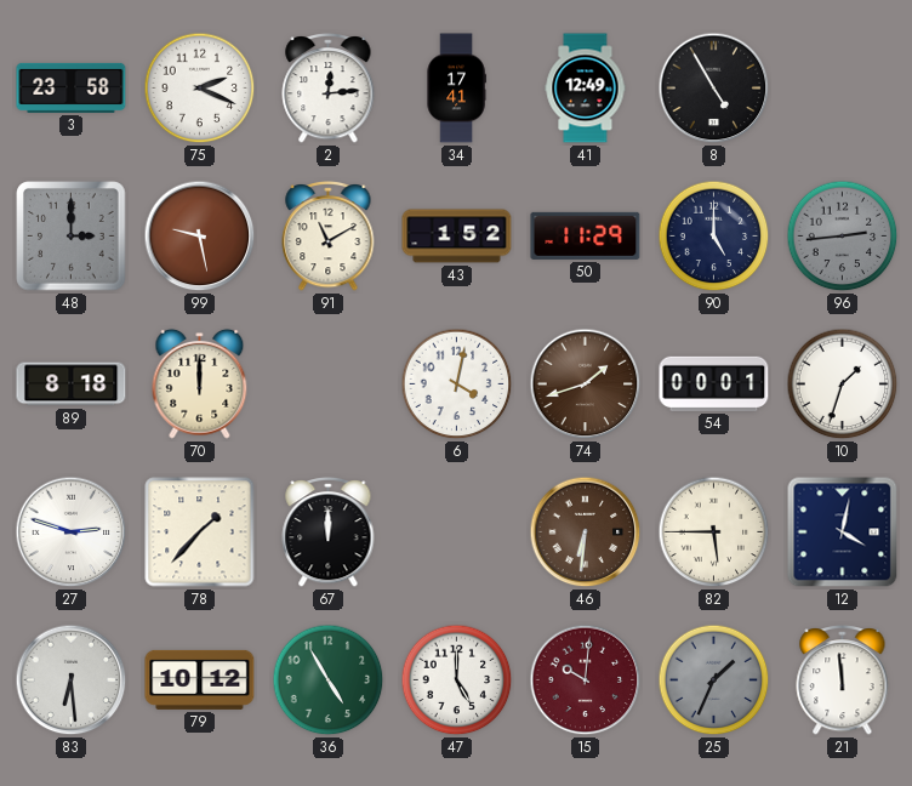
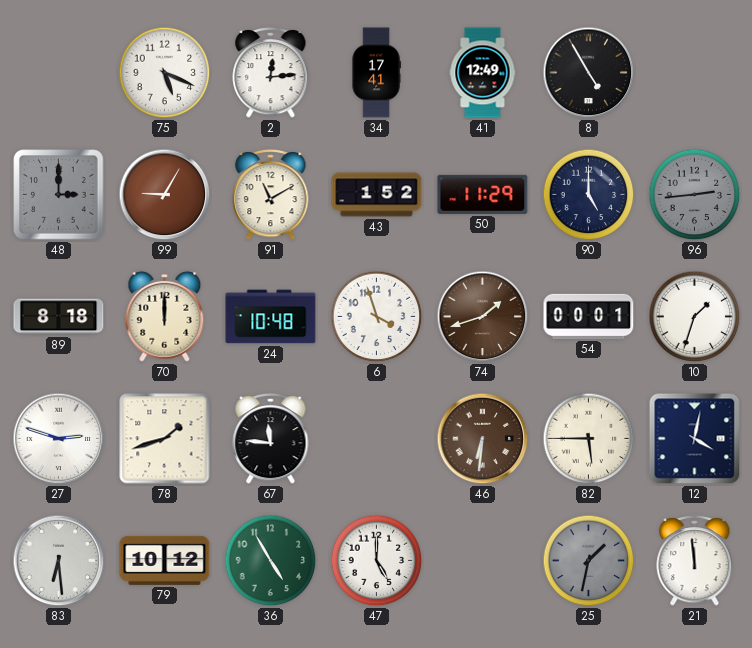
3: 23:58 -> none
75: 2:19 -> 5:19
99: 9:28 -> 9:05
24: none -> 10:48
6: 4:02 -> 3:57
78: 1:37 -> 1:42
67: 12:00 -> 11:46
15: 10:01 -> none
25: 1:34 -> 1:32
